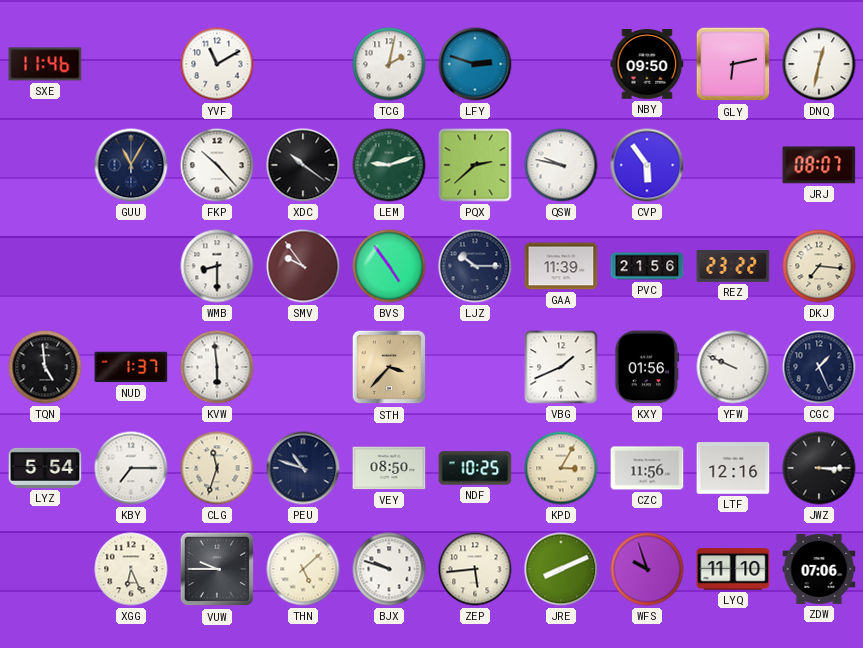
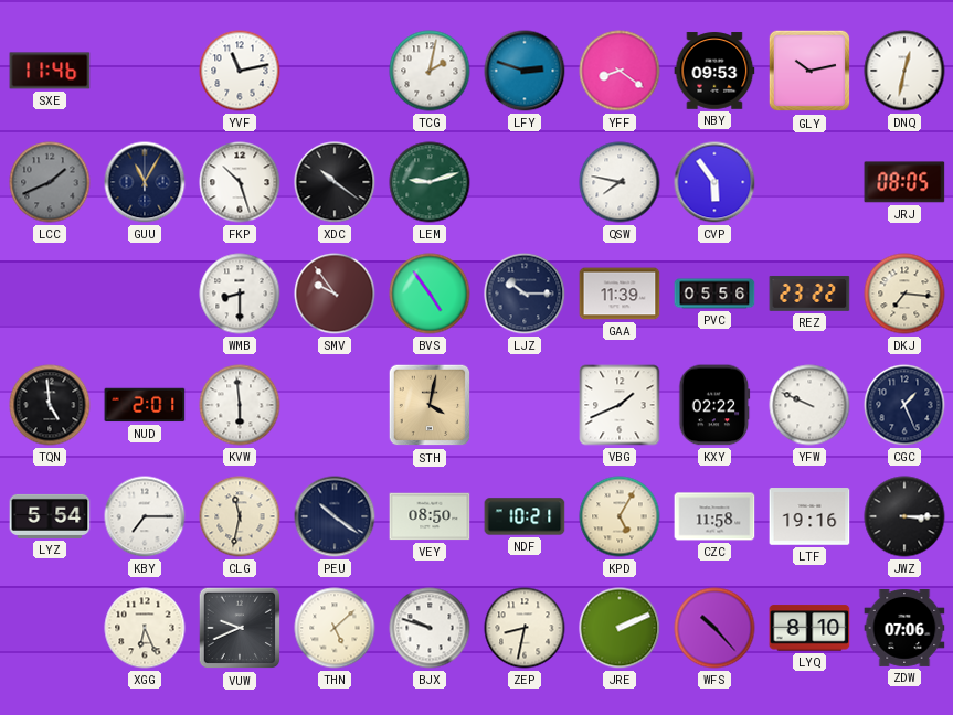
YVF: 11:10 -> 11:13
YFF: none -> 8:21
NBY: 09:50 -> 09:53
GLY: 6:13 -> 10:13
LCC: none -> 1:41
FKP: 10:23 -> 10:27
PQX: 2:38 -> none
QSW: 9:47 -> 7:47
JRJ: 08:07 -> 08:05
PVC: 21:56 -> 05:56
NUD: 1:37 -> 2:01
STH: 3:37 -> 4:02
KXY: 01:56 -> 02:22
CLG: 11:33 -> 11:32
PEU: 10:48 -> 10:21
NDF: 10:25 -> 10:21
KPD: 3:05 -> 5:05
CZC: 11:56 -> 11:58
LTF: 12:16 -> 19:16
VUW: 9:45 -> 9:41
ZEP: 5:44 -> 8:32
JRE: 8:11 -> 2:11
WFS: 9:57 -> 10:23
LYQ: 11:10 -> 8:10
